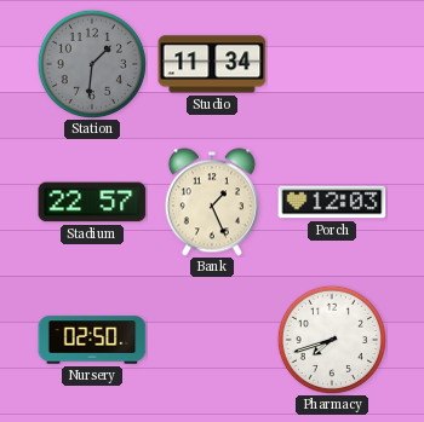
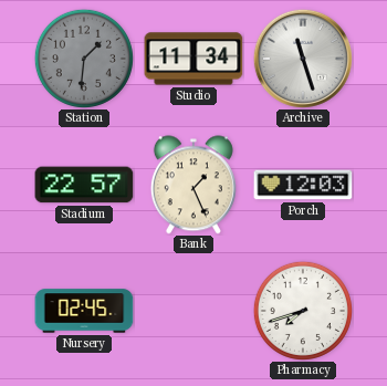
Archive: none -> 11:27
Nursery: 02:50 -> 02:45
